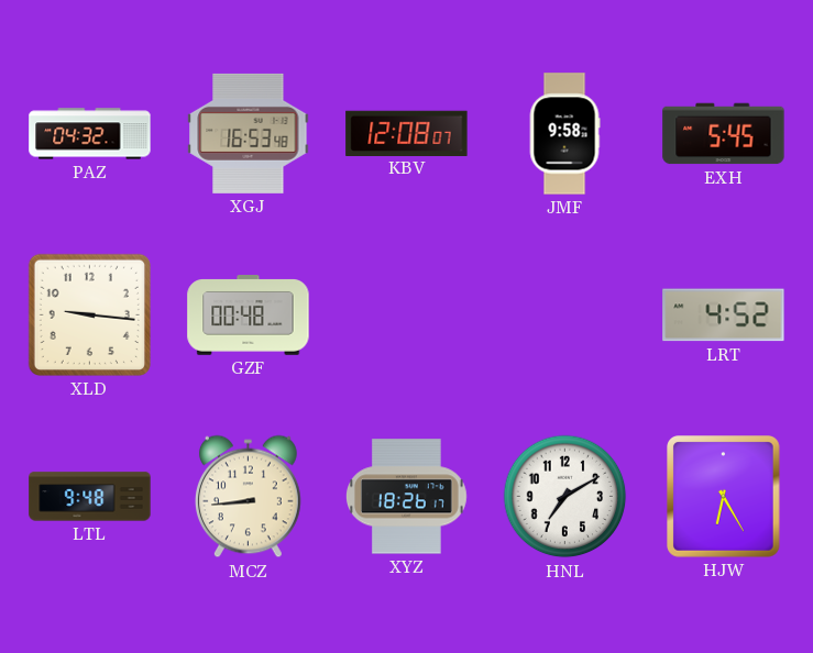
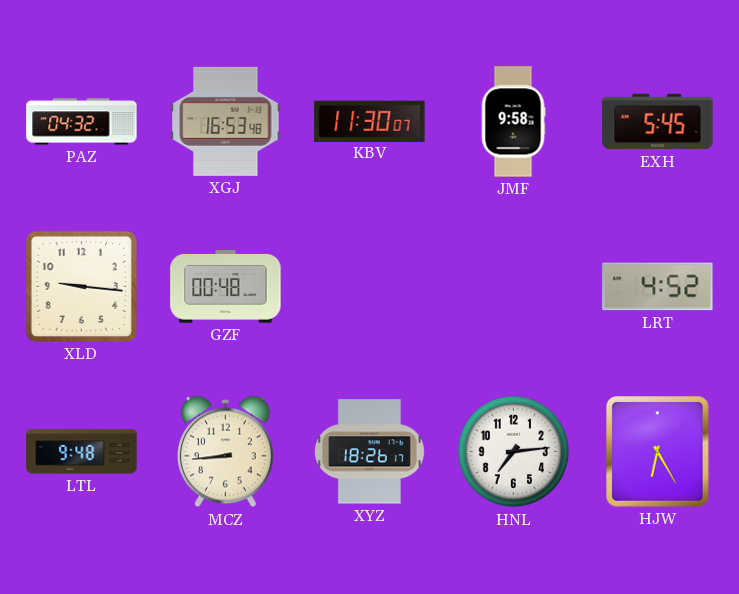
KBV: 12:08 -> 11:30
HNL: 7:10 -> 7:14
